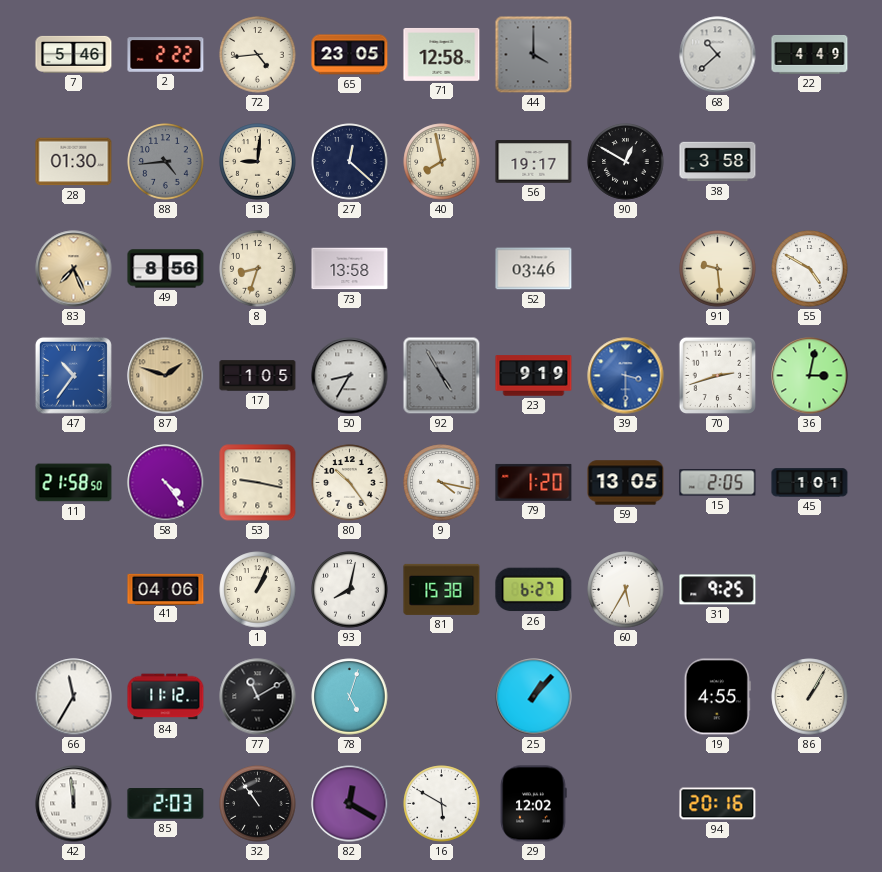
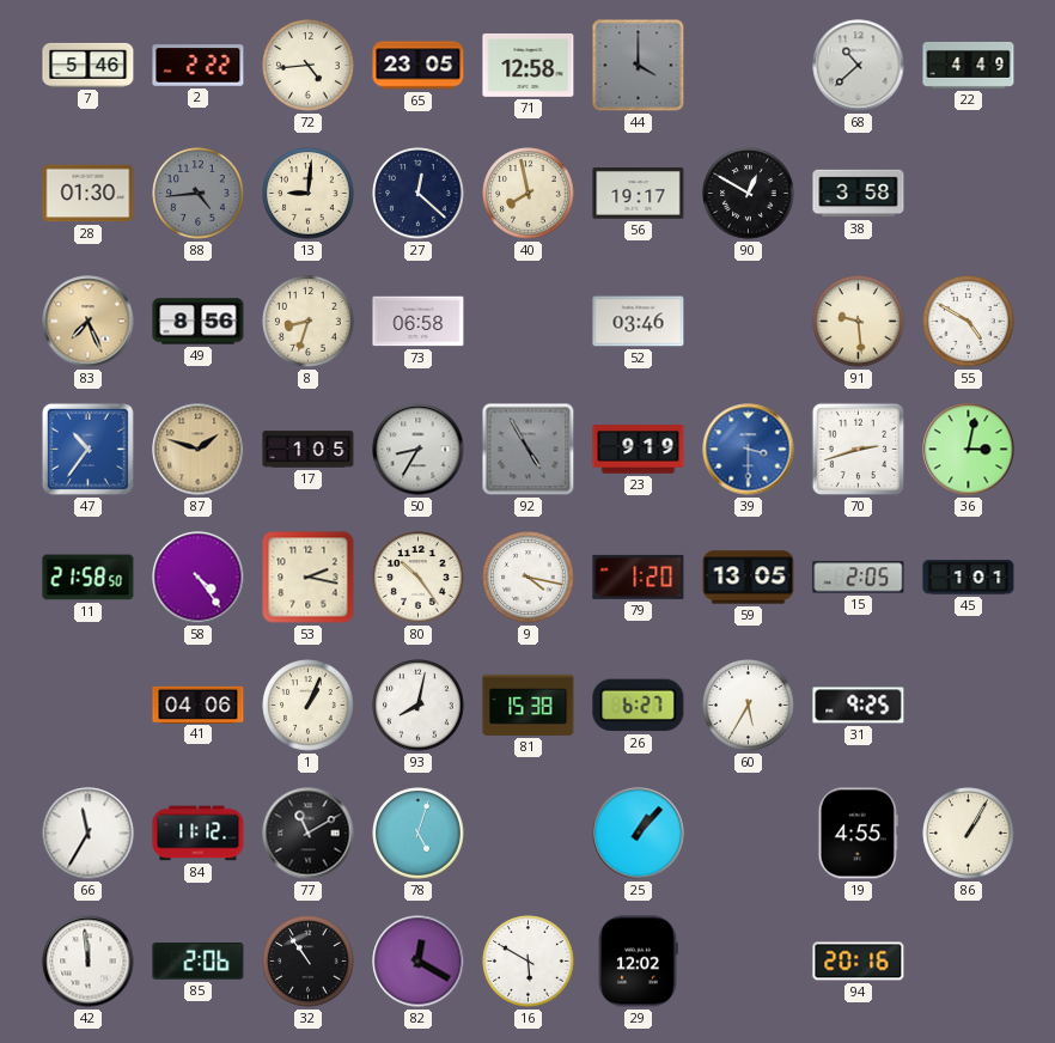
73: 13:58 -> 06:58
53: 9:17 -> 2:17
85: 2:03 -> 2:06
